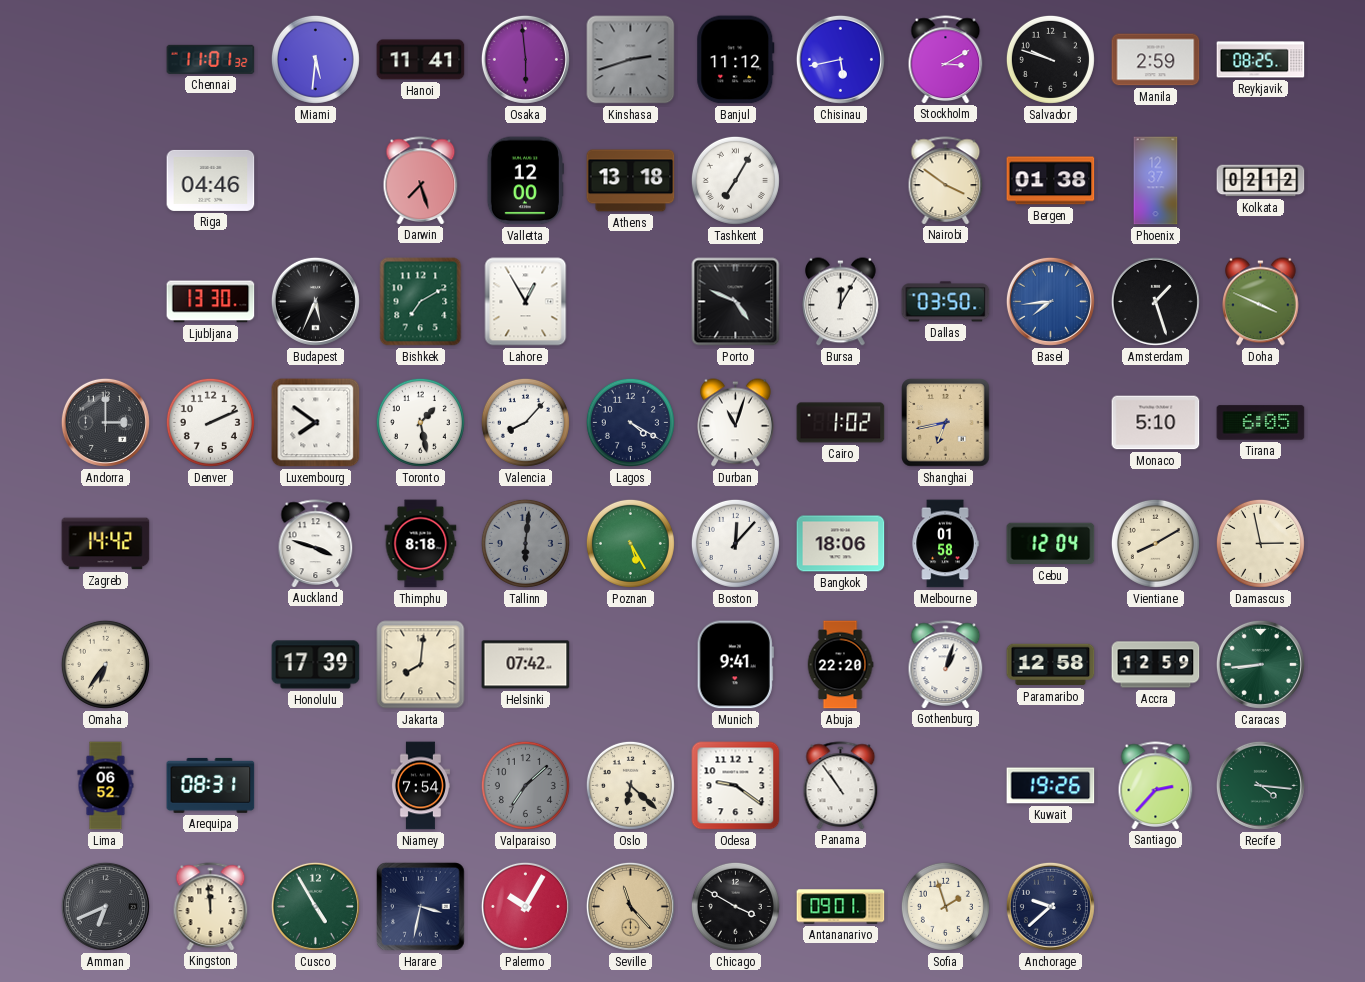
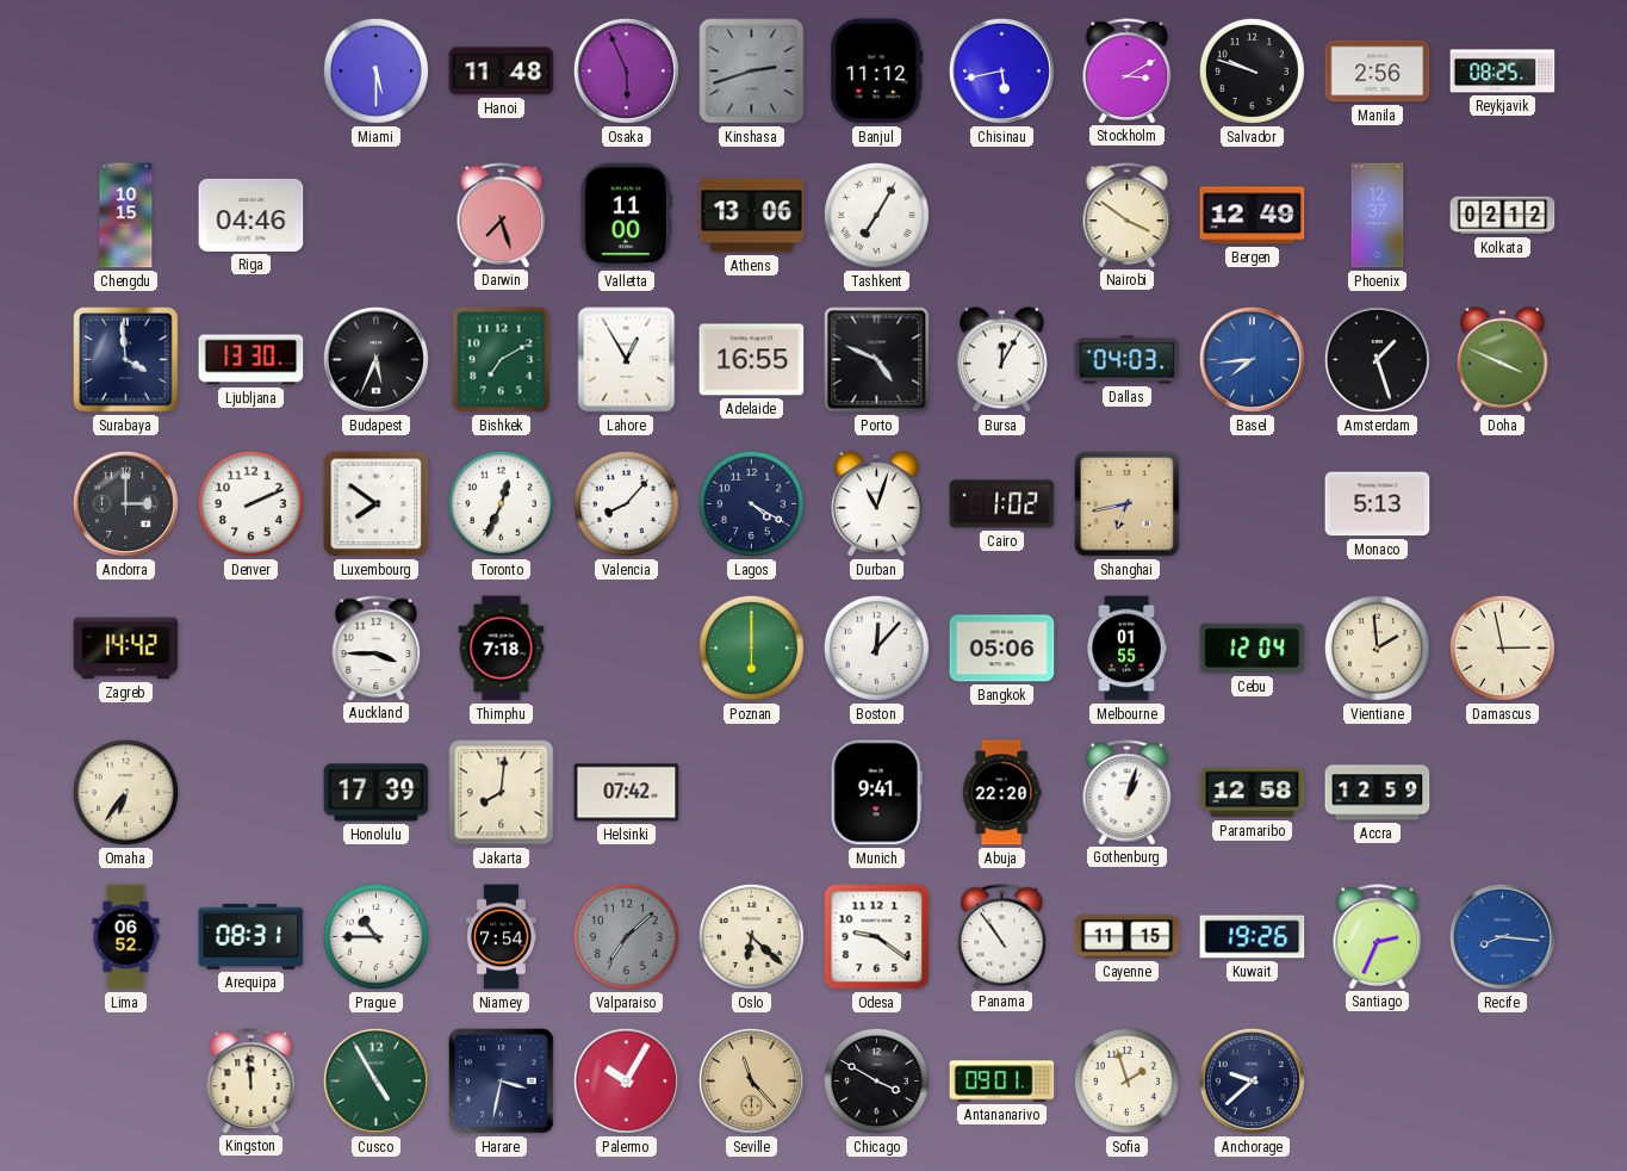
Chennai: 11:01 -> none
Miami: 5:31 -> 5:30
Hanoi: 11:41 -> 11:48
Osaka: 5:59 -> 5:56
Manila: 2:59 -> 2:56
Chengdu: none -> 10:15
Valletta: 12:00 -> 11:00
Athens: 13:18 -> 13:06
Bergen: 01:38 -> 12:49
Surabaya: none -> 3:59
Adelaide: none -> 16:55
Dallas: 03:50 -> 04:03
Toronto: 1:28 -> 12:34
Monaco: 5:10 -> 5:13
Tirana: 6:05 -> none
Auckland: 3:48 -> 3:45
Thimphu: 8:18 -> 7:18
Tallinn: 6:01 -> none
Poznan: 5:25 -> 6:00
Bangkok: 18:06 -> 05:06
Melbourne: 01:58 -> 01:55
Vientiane: 8:10 -> 1:59
Caracas: 8:44 -> none
Prague: none -> 10:45
Cayenne: none -> 11:15
Santiago: 2:37 -> 2:34
Recife: 4:16 -> 8:16
Recife dial: green -> blue
Amman: 6:41 -> none
